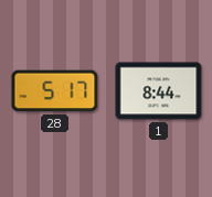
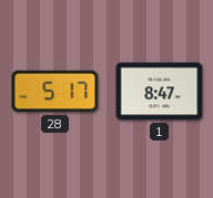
1: 8:44 -> 8:47
